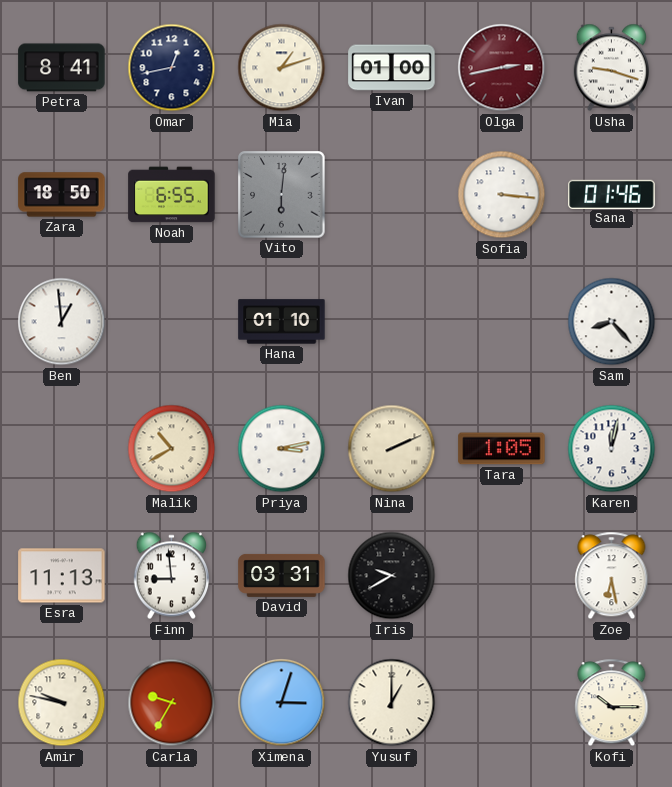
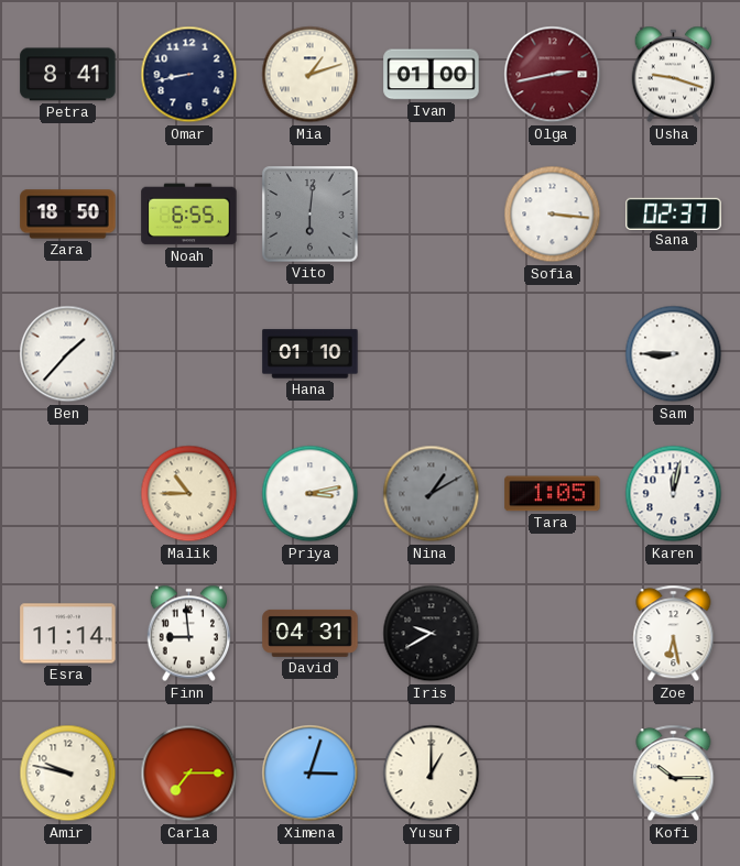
Omar: 12:43 -> 8:43
Sana: 01:46 -> 02:37
Ben: 12:59 -> 1:37
Sam: 8:23 -> 8:45
Malik: 10:40 -> 10:45
Nina: 2:11 -> 1:10
Nina dial: cream -> grey
Esra: 11:13 -> 11:14
David: 03:31 -> 04:31
Carla: 9:35 -> 7:15
